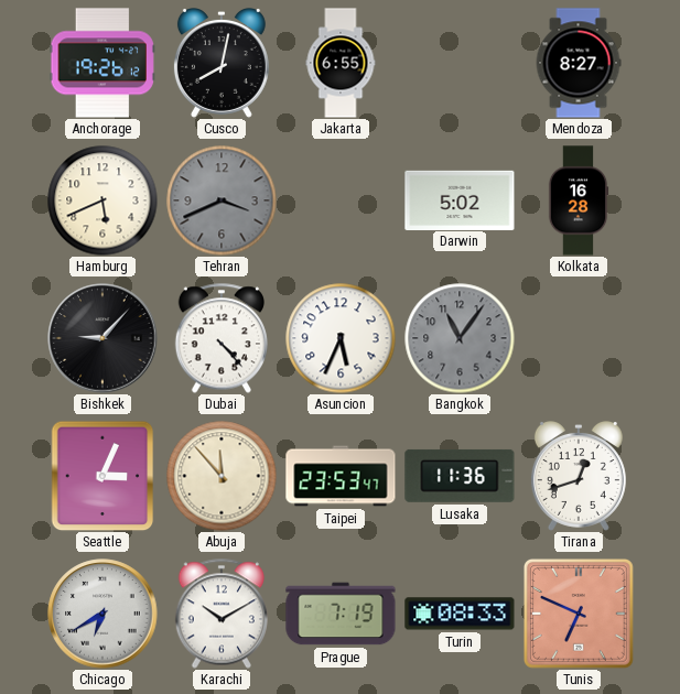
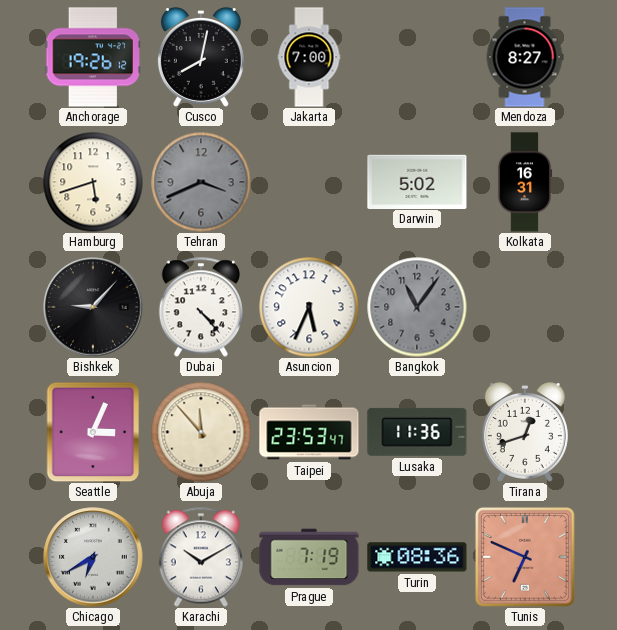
Jakarta: 6:55 -> 7:00
Hamburg: 5:41 -> 5:42
Kolkata: 16:28 -> 16:31
Turin: 08:33 -> 08:36
